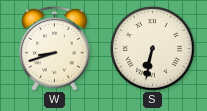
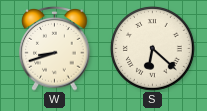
S: 6:32 -> 6:22
